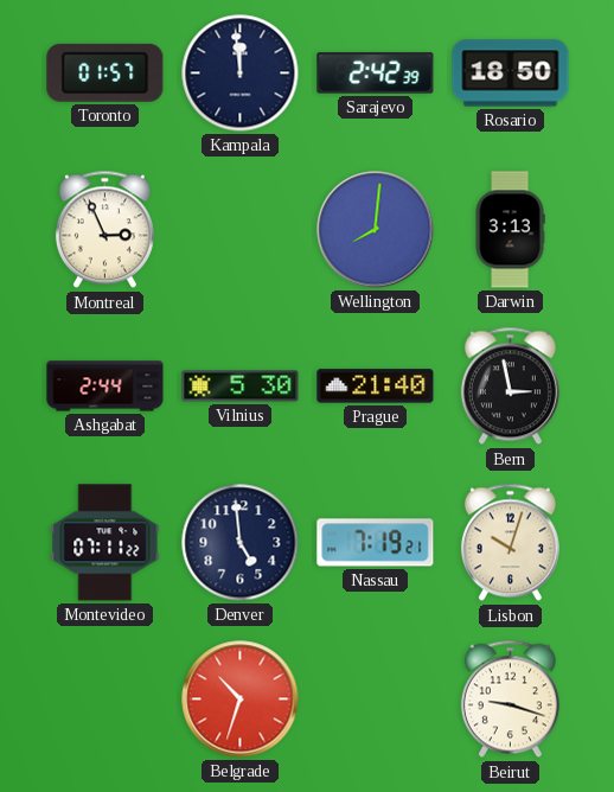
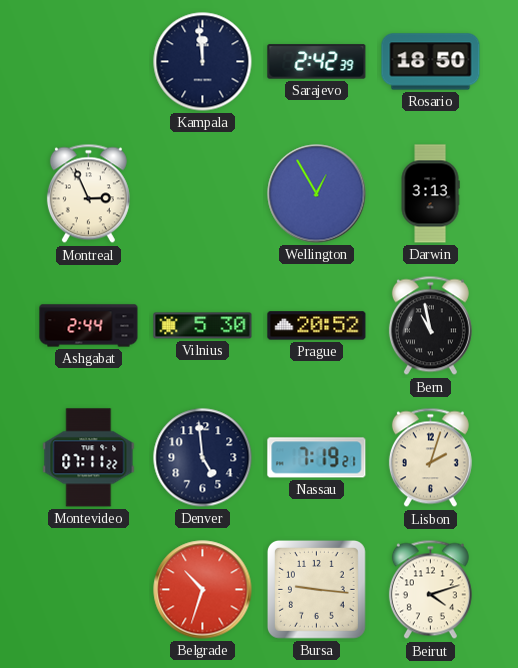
Toronto: 01:57 -> none
Wellington: 8:01 -> 12:55
Prague: 21:40 -> 20:52
Bern: 2:58 -> 10:58
Lisbon: 10:03 -> 2:03
Bursa: none -> 9:16
Beirut: 9:18 -> 4:12
